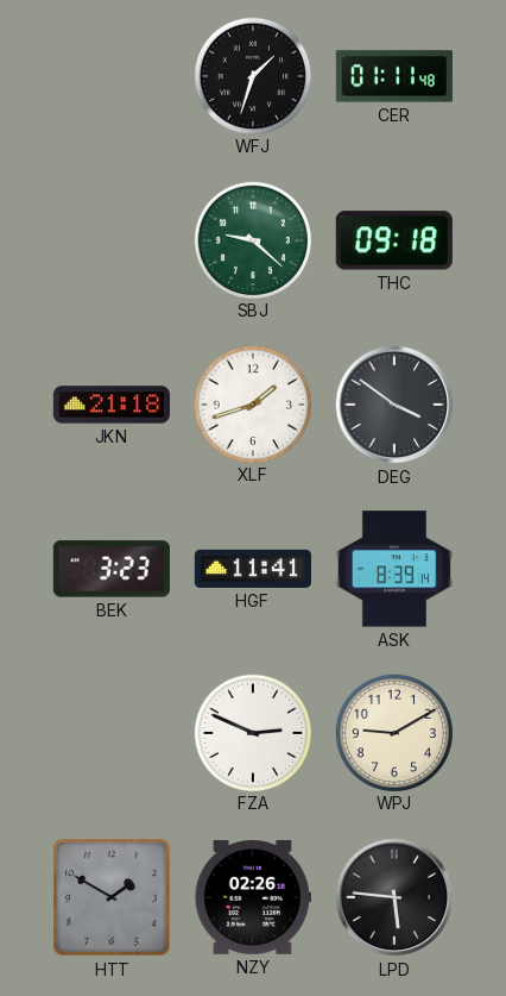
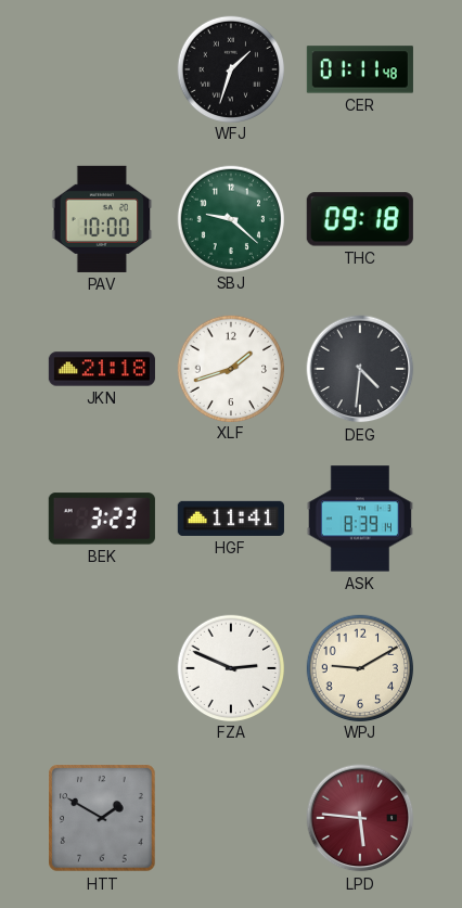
PAV: none -> 10:00
DEG: 3:51 -> 4:31
NZY: 02:26 -> none
LPD dial: black -> burgundy
